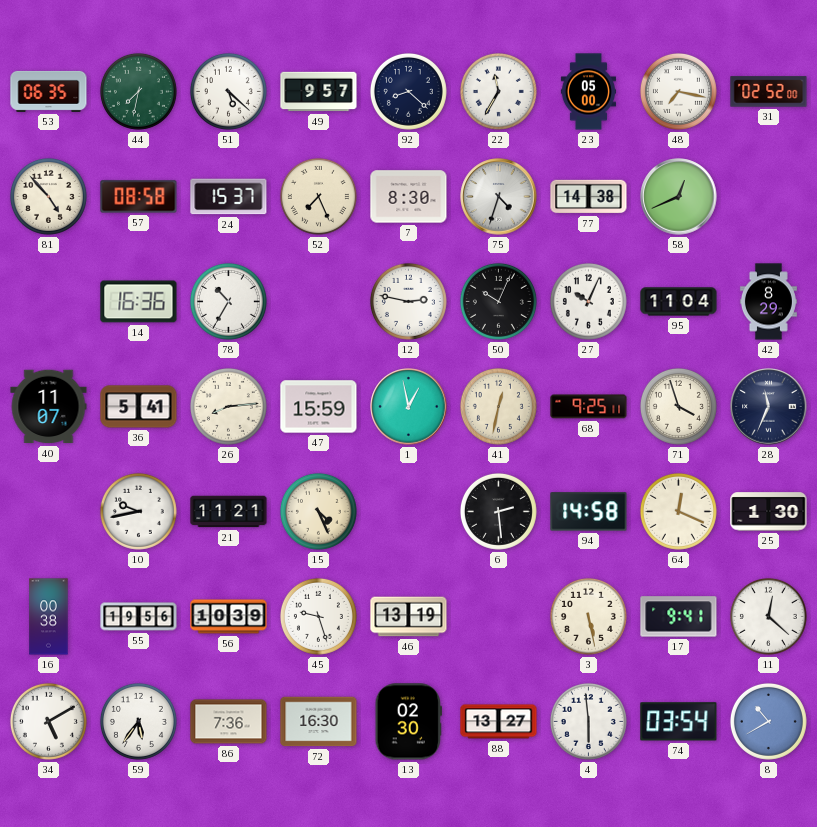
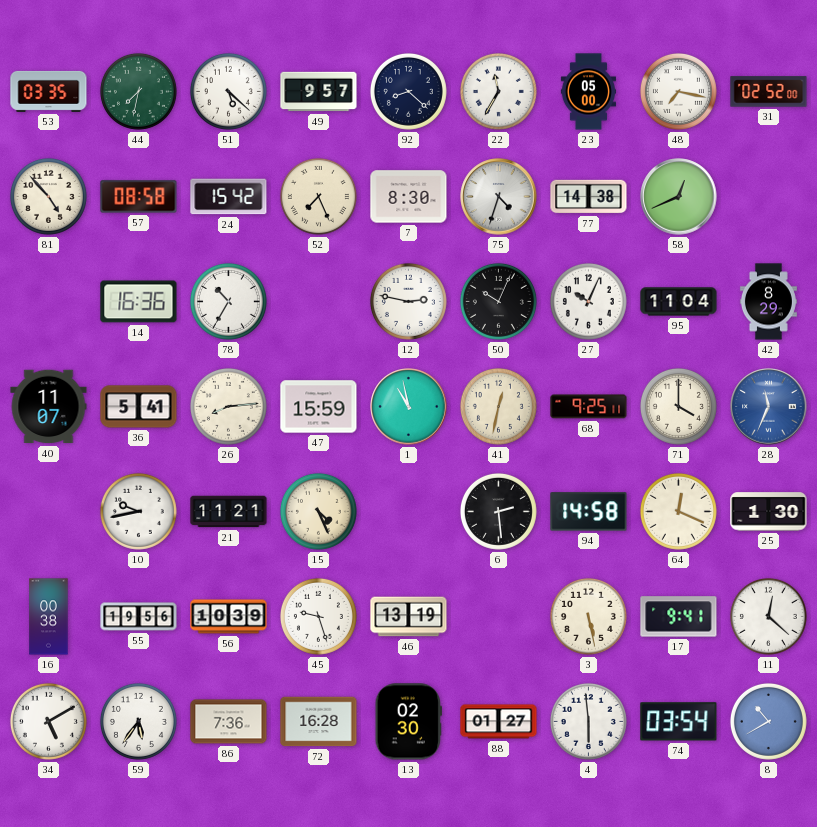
53: 06:35 -> 03:35
24: 15:37 -> 15:42
1: 12:58 -> 10:58
71: 3:57 -> 4:00
28 dial: navy -> blue
72: 16:30 -> 16:28
88: 13:27 -> 01:27
